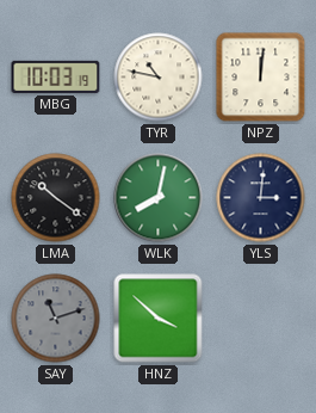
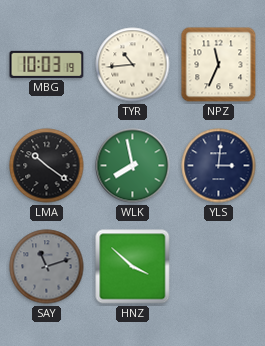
TYR: 10:47 -> 10:44
NPZ: 12:01 -> 11:34
WLK: 8:02 -> 7:58
